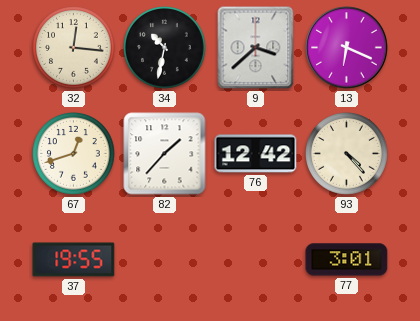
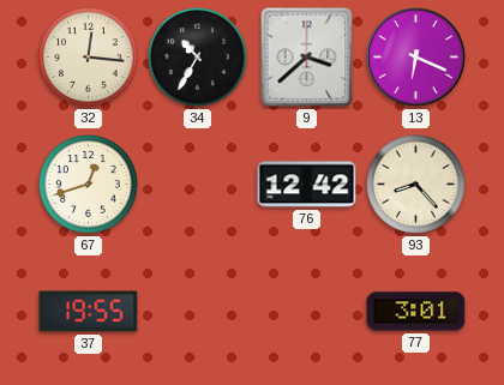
34: 10:32 -> 10:35
82: 1:37 -> none
93: 4:23 -> 8:23
